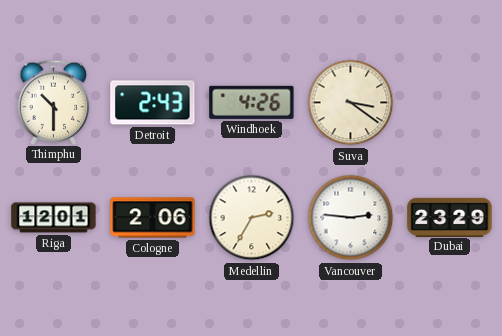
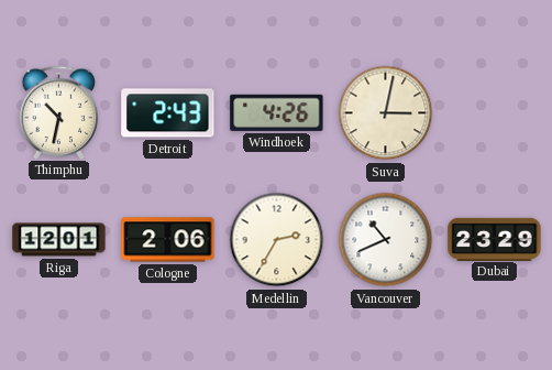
Thimphu: 10:30 -> 10:32
Suva: 3:21 -> 3:02
Vancouver: 2:46 -> 10:41
